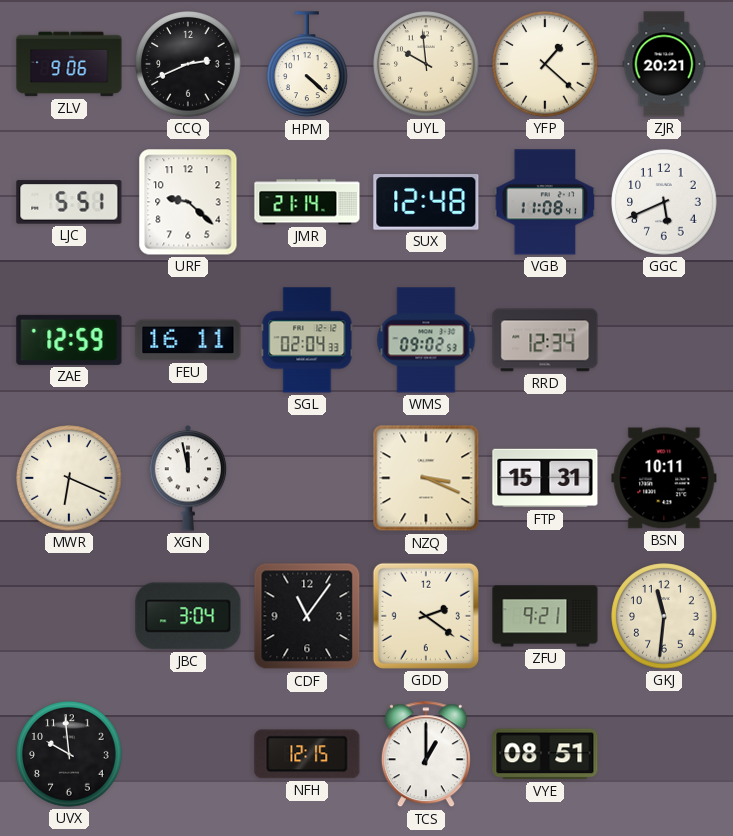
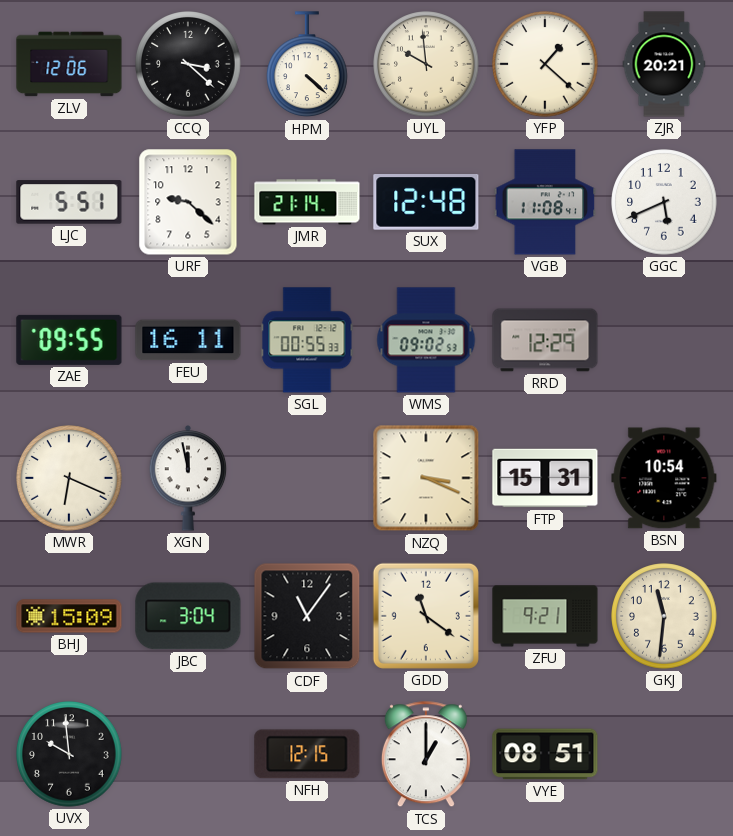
ZLV: 9:06 -> 12:06
CCQ: 2:41 -> 3:22
ZAE: 12:59 -> 09:55
SGL: 02:04 -> 00:55
RRD: 12:34 -> 12:29
BSN: 10:11 -> 10:54
BHJ: none -> 15:09
GDD: 2:21 -> 11:21
